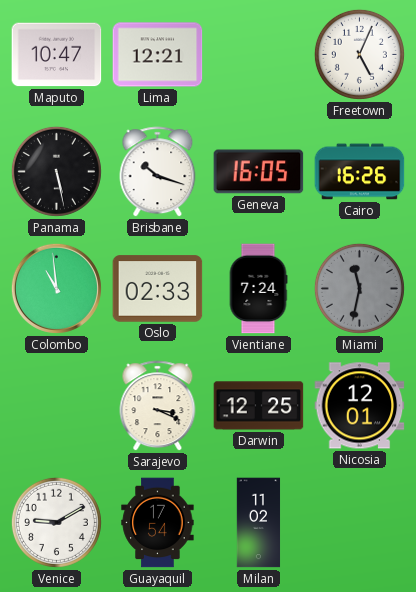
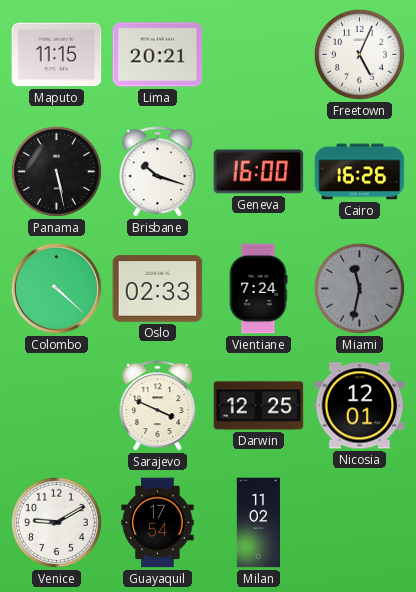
Maputo: 10:47 -> 11:15
Lima: 12:21 -> 20:21
Geneva: 16:05 -> 16:00
Colombo: 10:59 -> 4:22
Sarajevo: 3:19 -> 3:49
